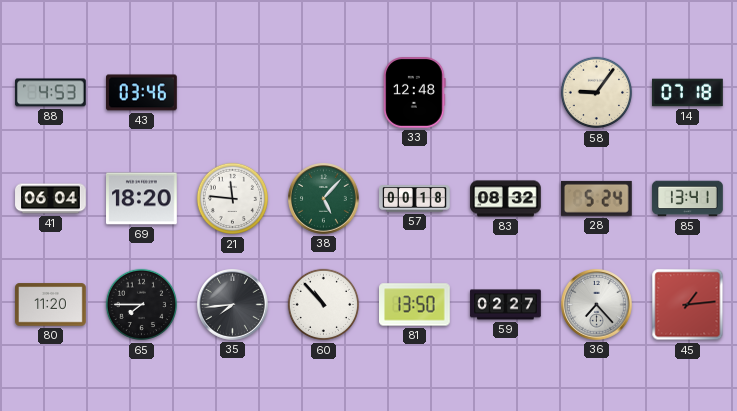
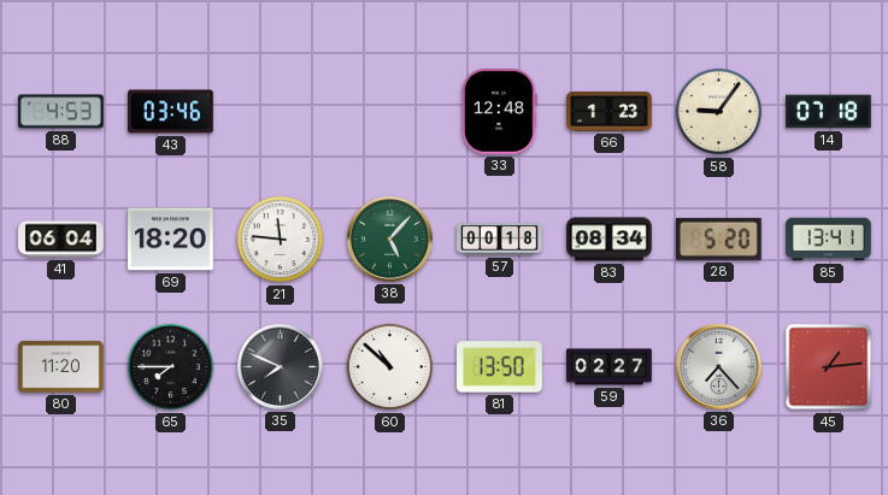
66: none -> 1:23
83: 08:32 -> 08:34
28: 5:24 -> 5:20
35: 7:44 -> 7:49
60: 10:53 -> 10:52
